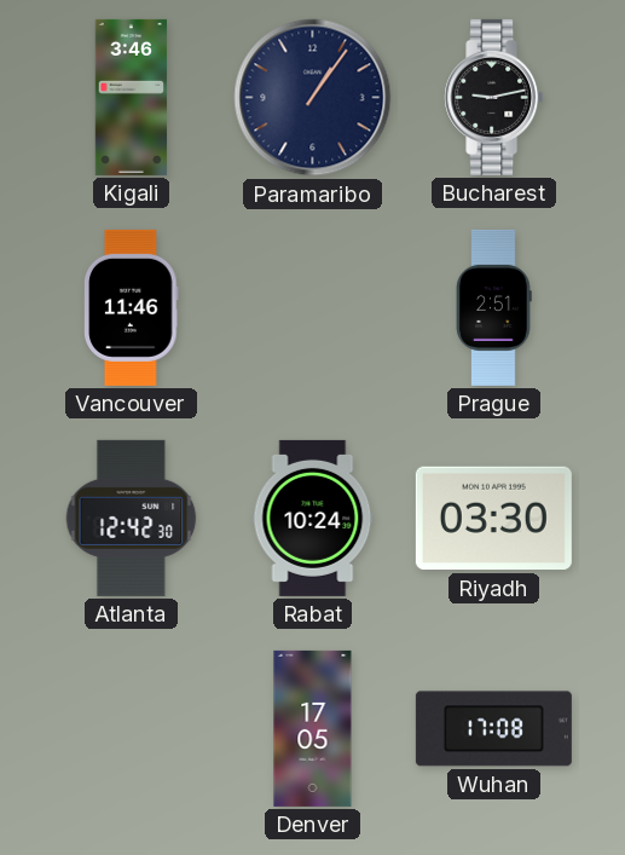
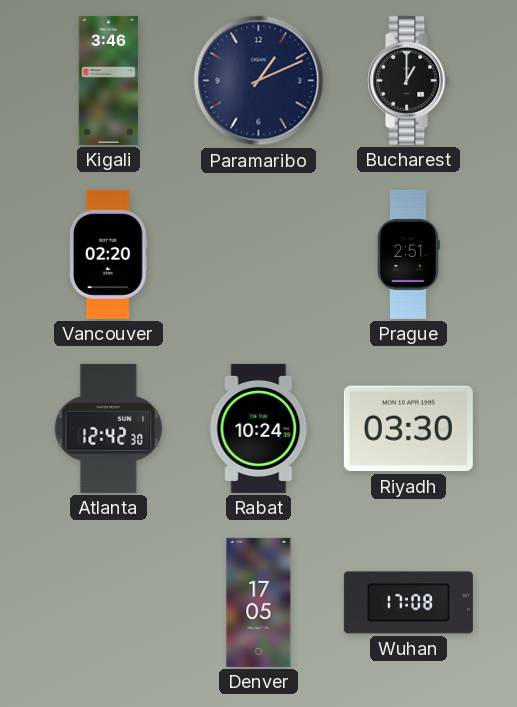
Paramaribo: 1:06 -> 1:11
Bucharest: 9:13 -> 1:00
Vancouver: 11:46 -> 02:20
